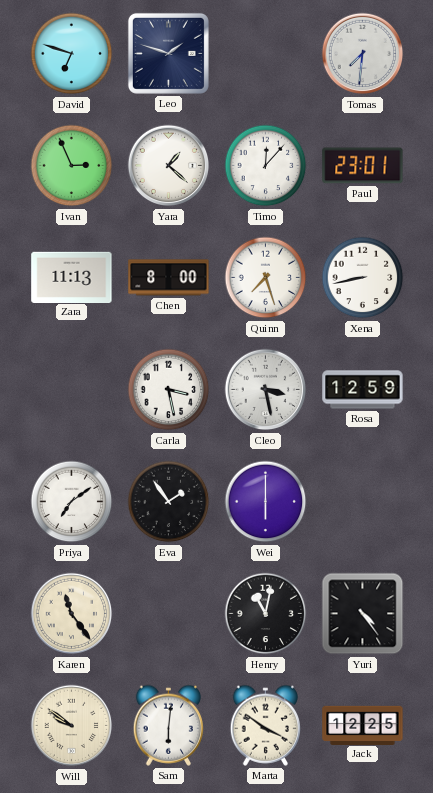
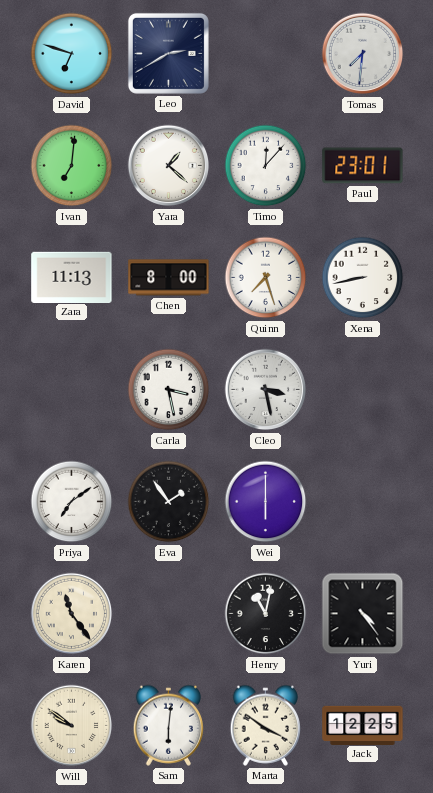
Leo: 1:48 -> 2:40
Ivan: 2:56 -> 7:01
Rosa: 12:59 -> none
